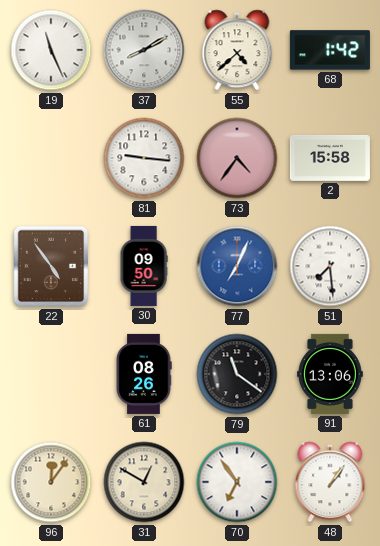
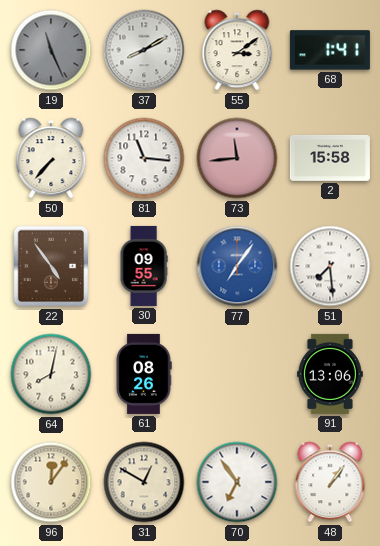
19 dial: white -> grey
55: 4:38 -> 3:09
68: 1:42 -> 1:41
50: none -> 7:37
81: 9:16 -> 11:16
73: 4:36 -> 11:44
30: 09:50 -> 09:55
77: 7:04 -> 7:06
64: none -> 8:02
79: 11:21 -> none
